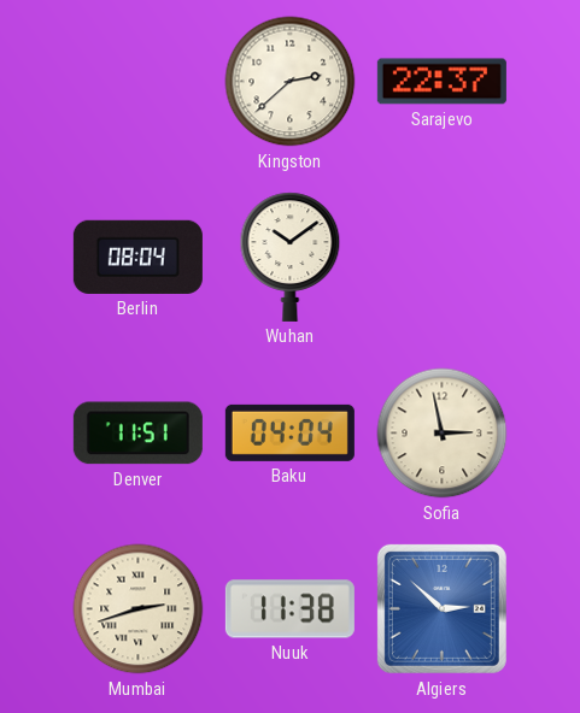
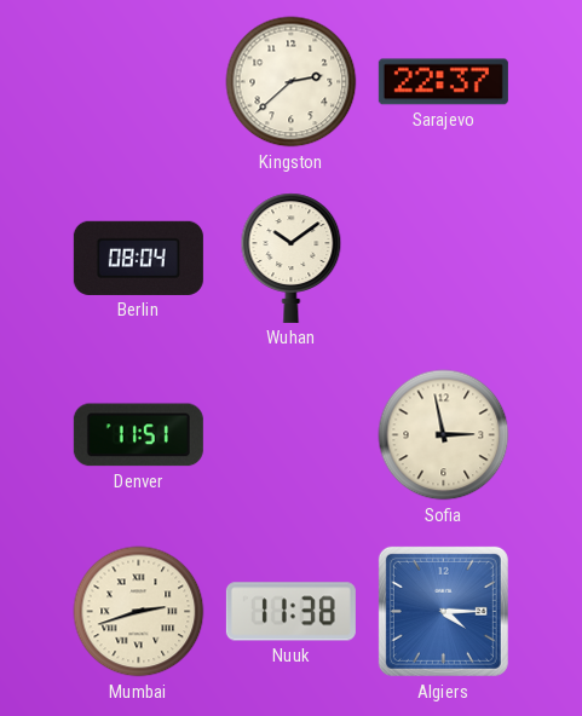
Baku: 04:04 -> none
Algiers: 2:52 -> 4:15
